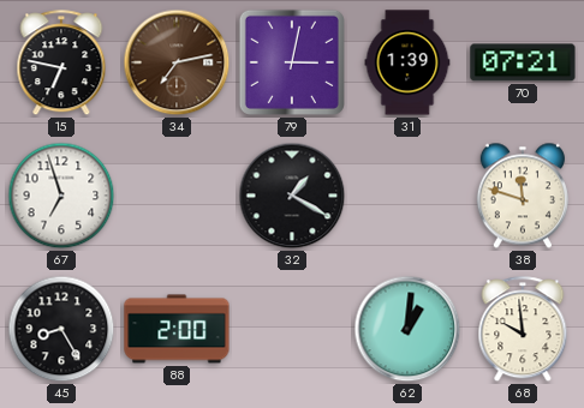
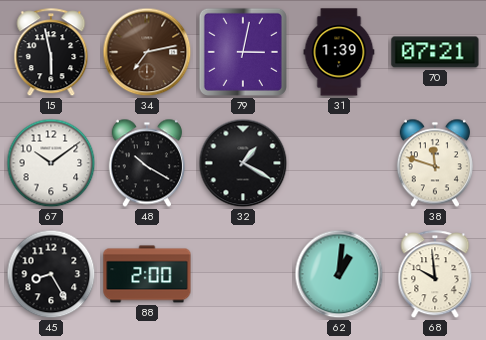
15: 6:47 -> 5:58
67: 6:57 -> 10:09
48: none -> 10:20
